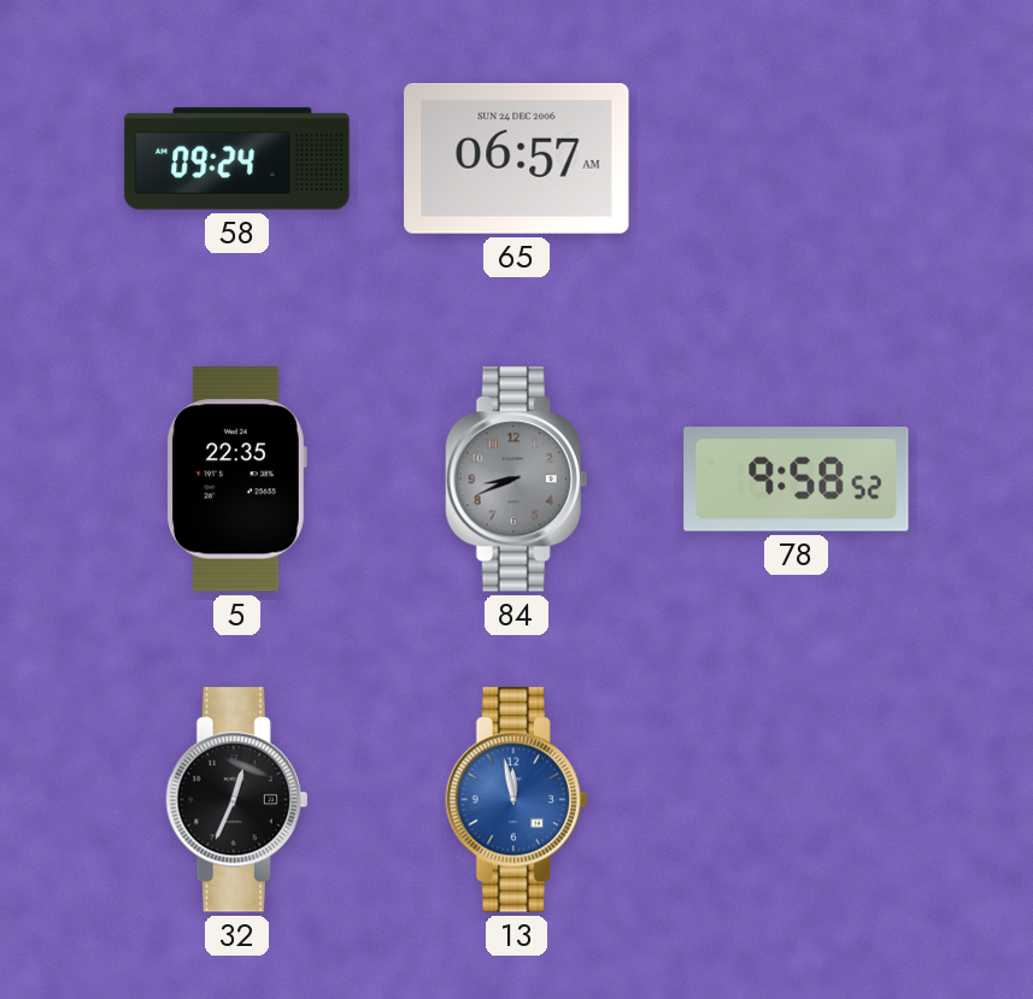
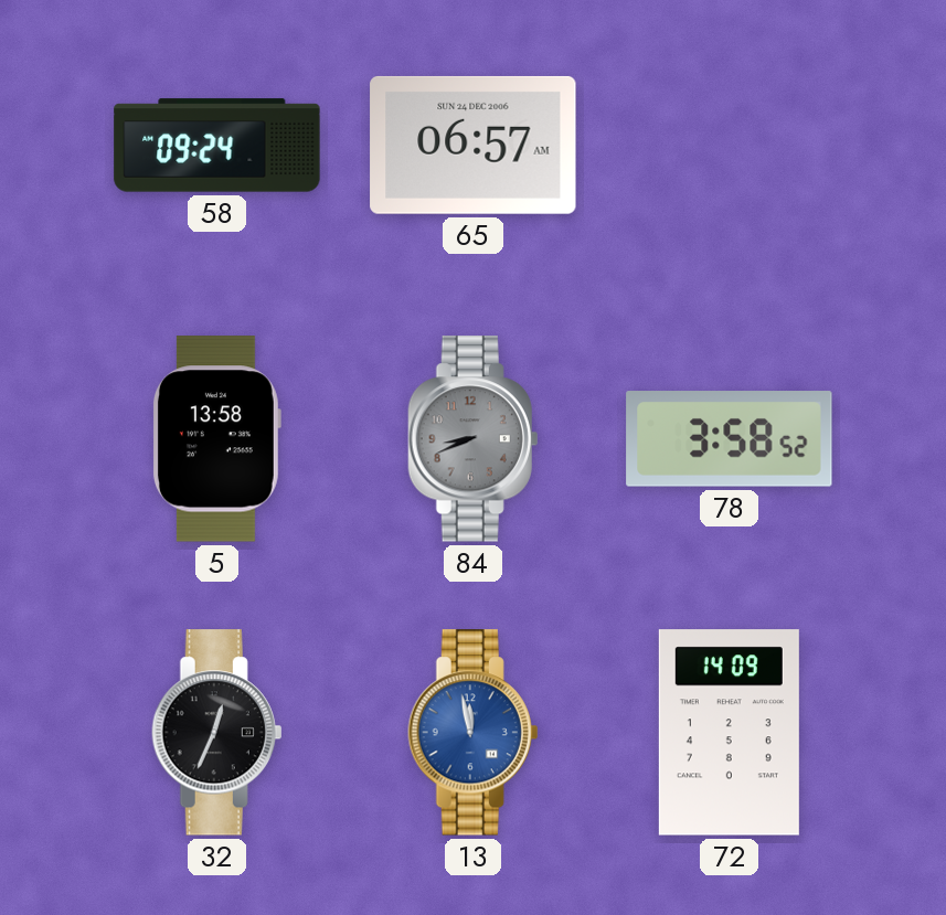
5: 22:35 -> 13:58
78: 9:58 -> 3:58
72: none -> 14:09
